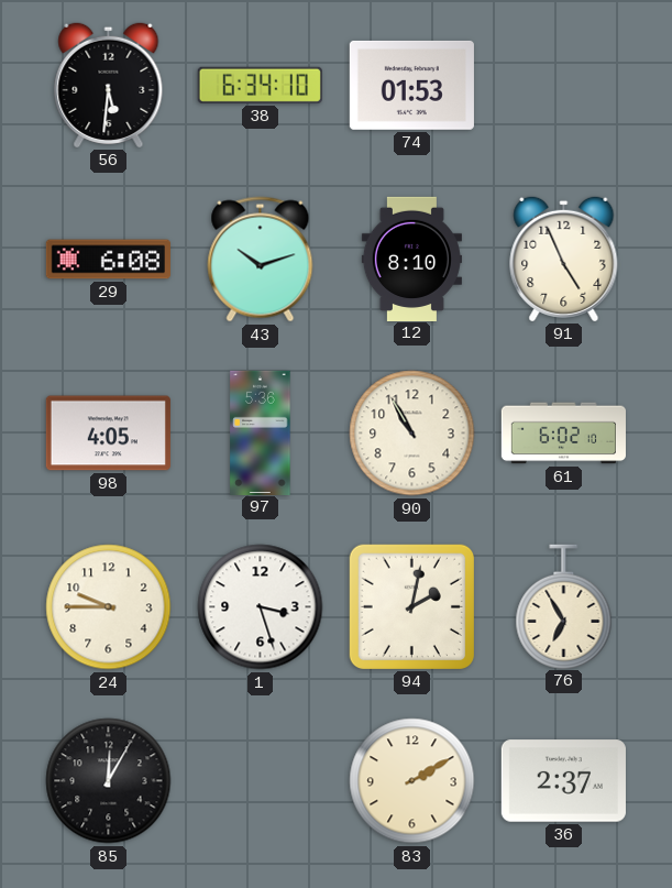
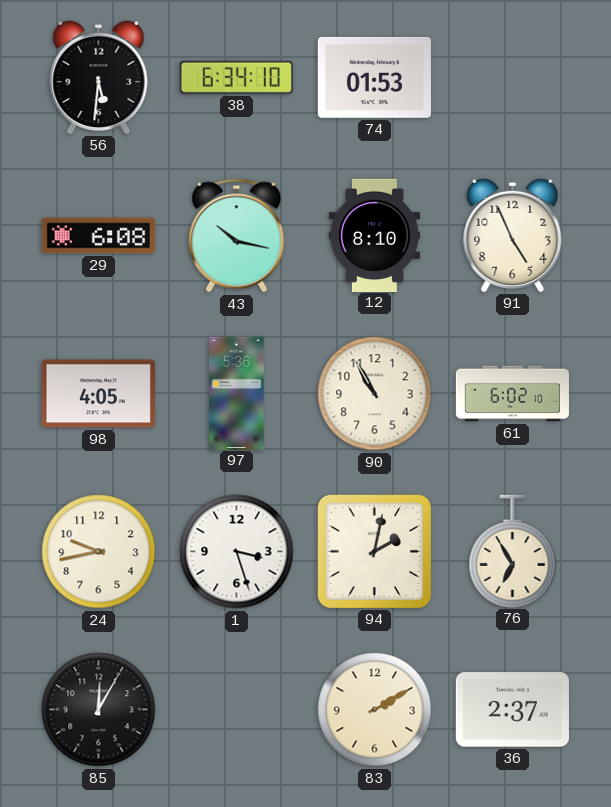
43: 10:12 -> 10:17
24: 9:45 -> 9:43
